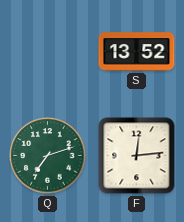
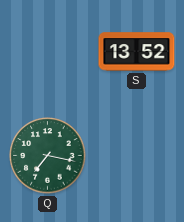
Q: 7:12 -> 7:17
F: 12:14 -> none
